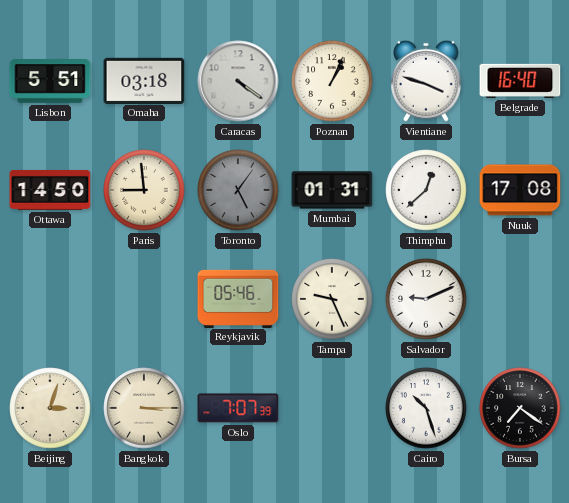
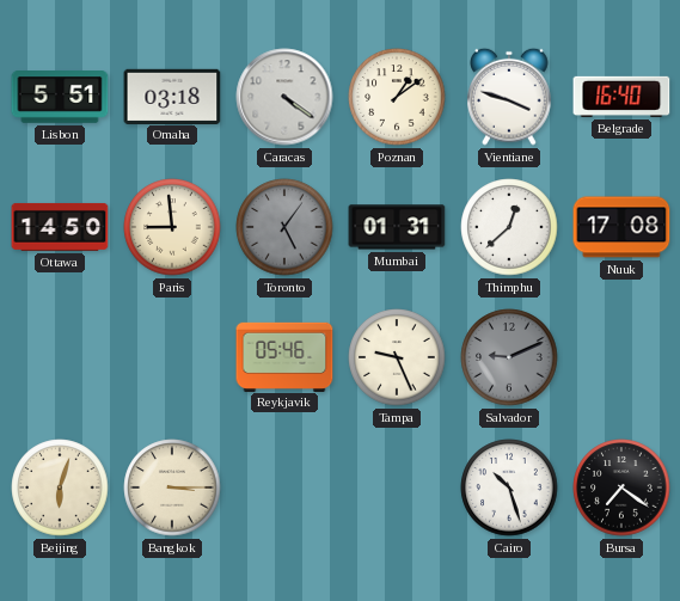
Poznan: 1:04 -> 1:09
Salvador dial: white -> grey
Beijing: 3:03 -> 6:03
Oslo: 7:07 -> none
